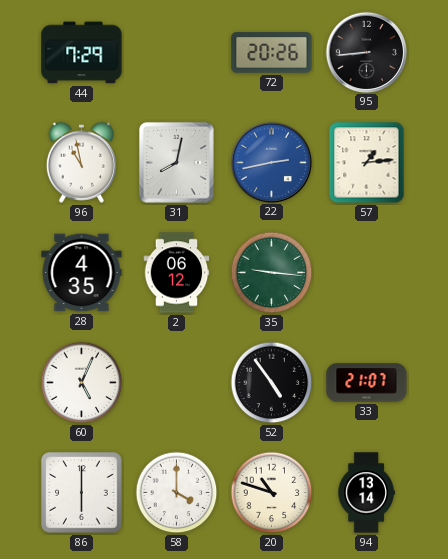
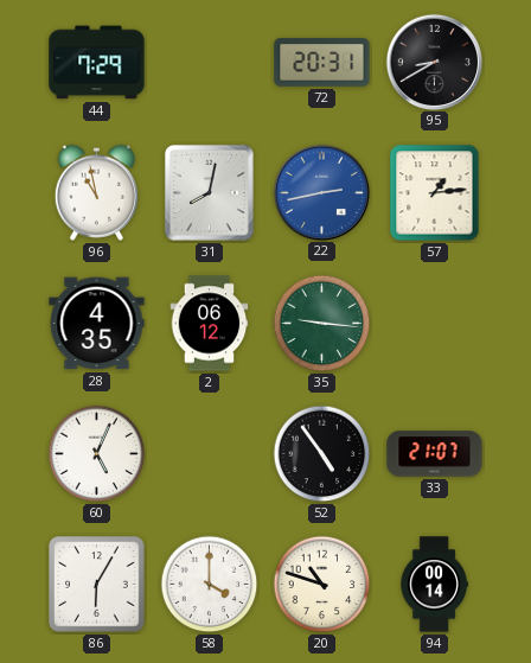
72: 20:26 -> 20:31
95: 8:44 -> 8:40
86: 6:00 -> 6:05
94: 13:14 -> 00:14
